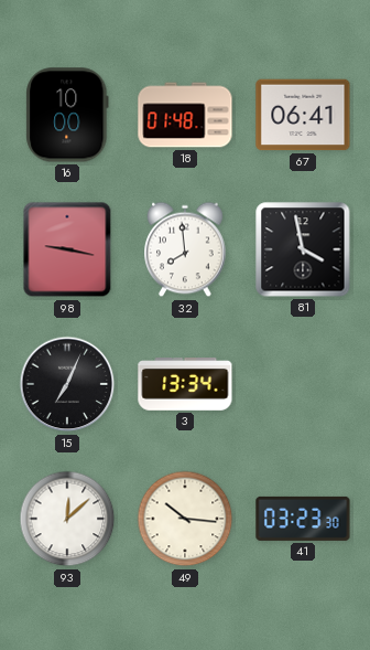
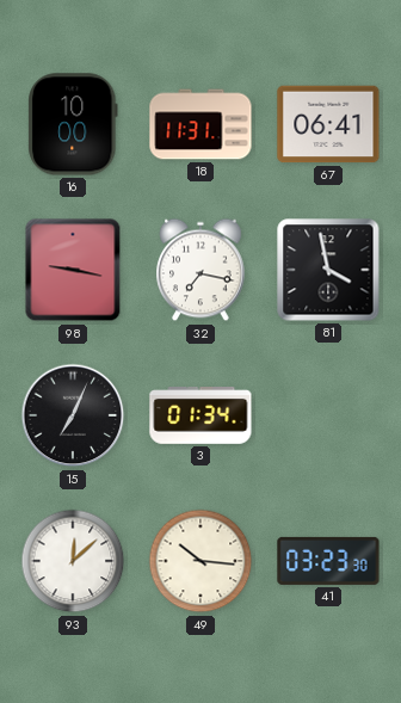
18: 01:48 -> 11:31
32: 7:59 -> 7:17
3: 13:34 -> 01:34
